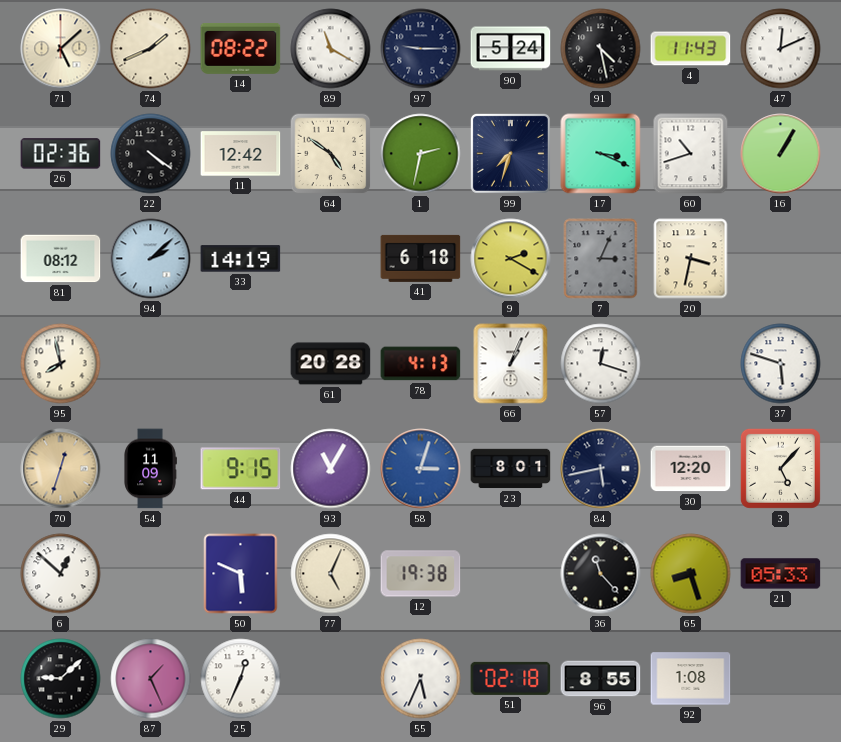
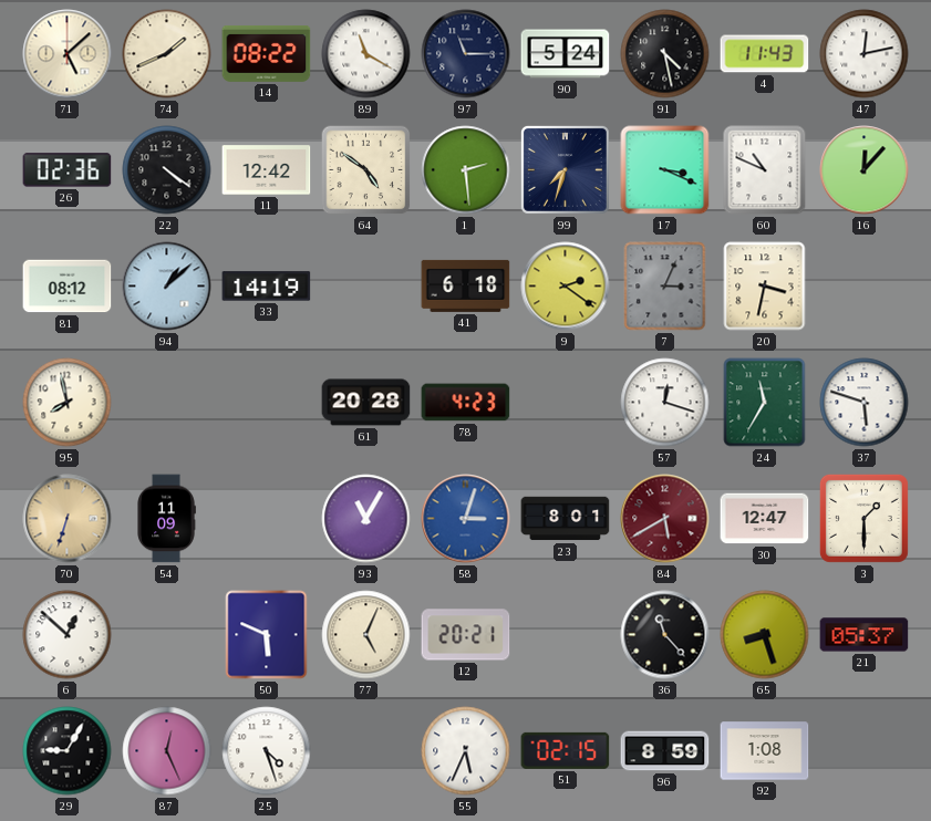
97: 9:15 -> 11:15
47: 12:11 -> 12:13
1: 2:32 -> 2:29
60: 10:42 -> 10:49
16: 1:05 -> 12:07
94: 2:08 -> 1:08
9: 2:20 -> 2:21
78: 4:13 -> 4:23
66: 1:04 -> none
24: none -> 11:35
70: 12:33 -> 6:33
44: 9:15 -> none
84: 5:43 -> 5:40
84 dial: navy -> burgundy
30: 12:20 -> 12:47
3: 5:07 -> 1:30
12: 19:38 -> 20:21
21: 05:33 -> 05:37
29: 9:08 -> 9:05
87: 1:26 -> 12:26
25: 12:34 -> 4:27
51: 02:18 -> 02:15
96: 8:55 -> 8:59
